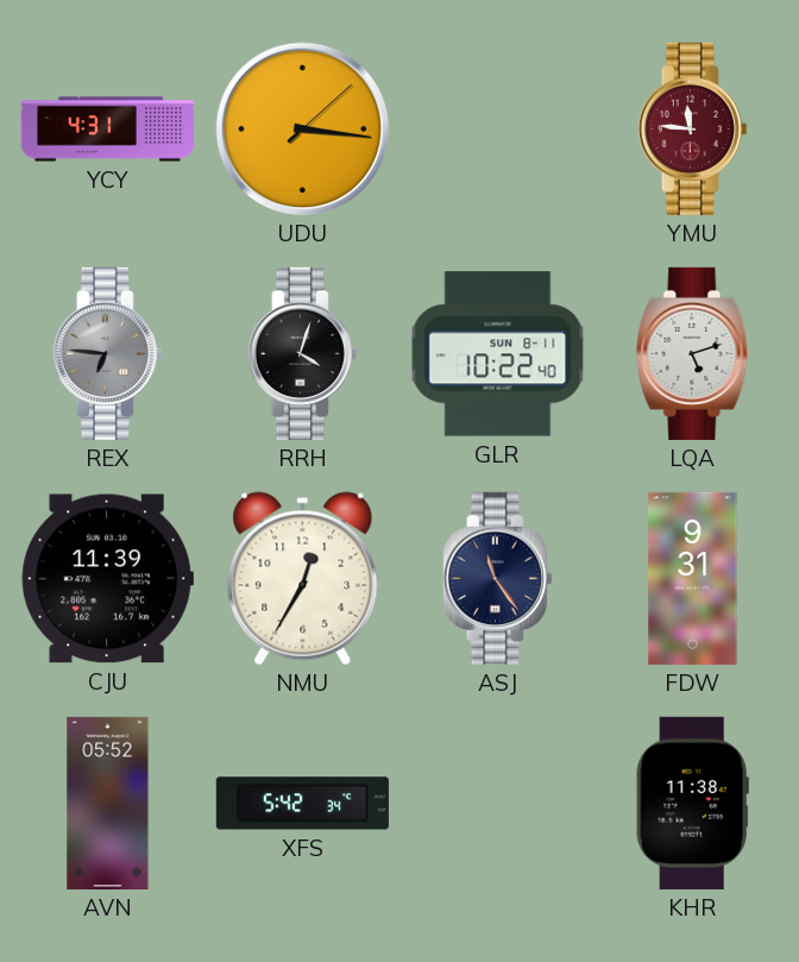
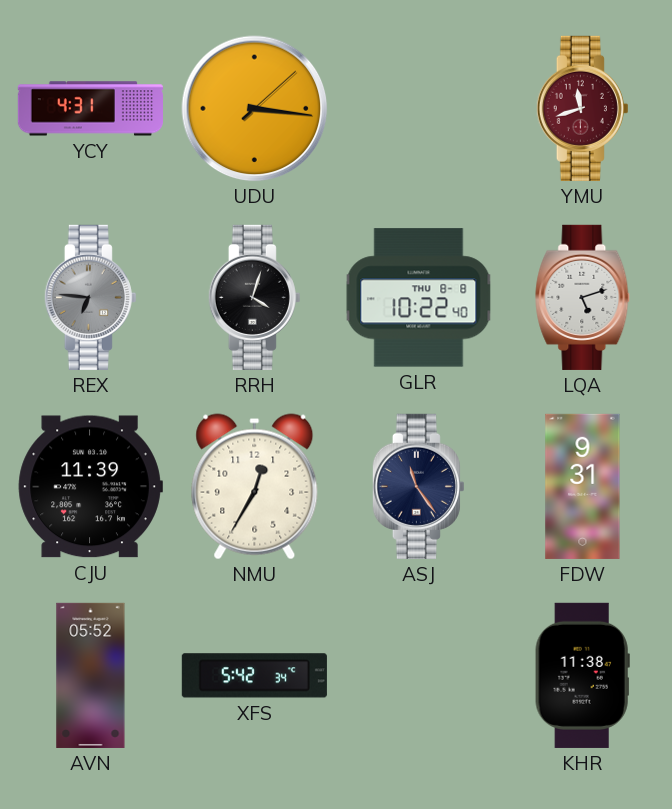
YMU: 11:46 -> 11:42
GLR date: SUN 8-11 -> THU 8-8
